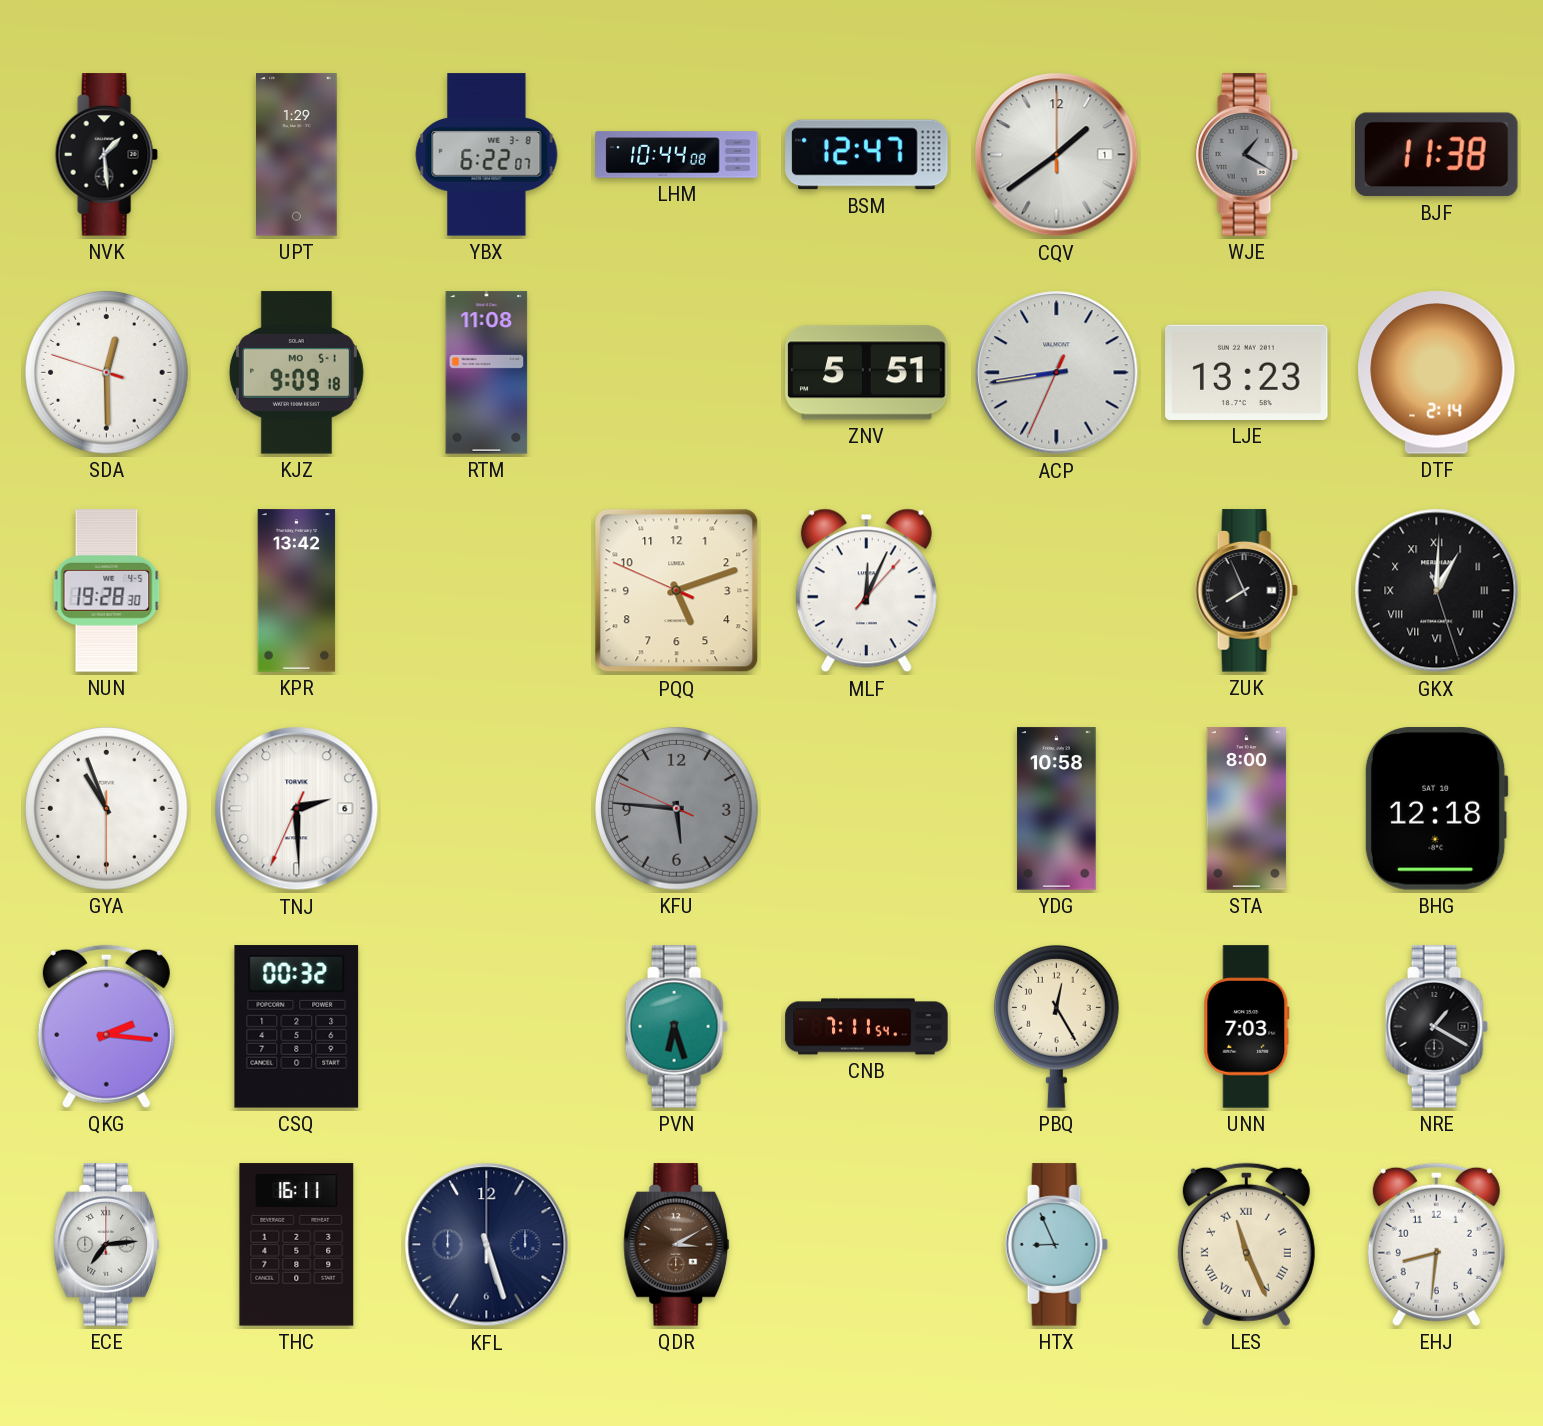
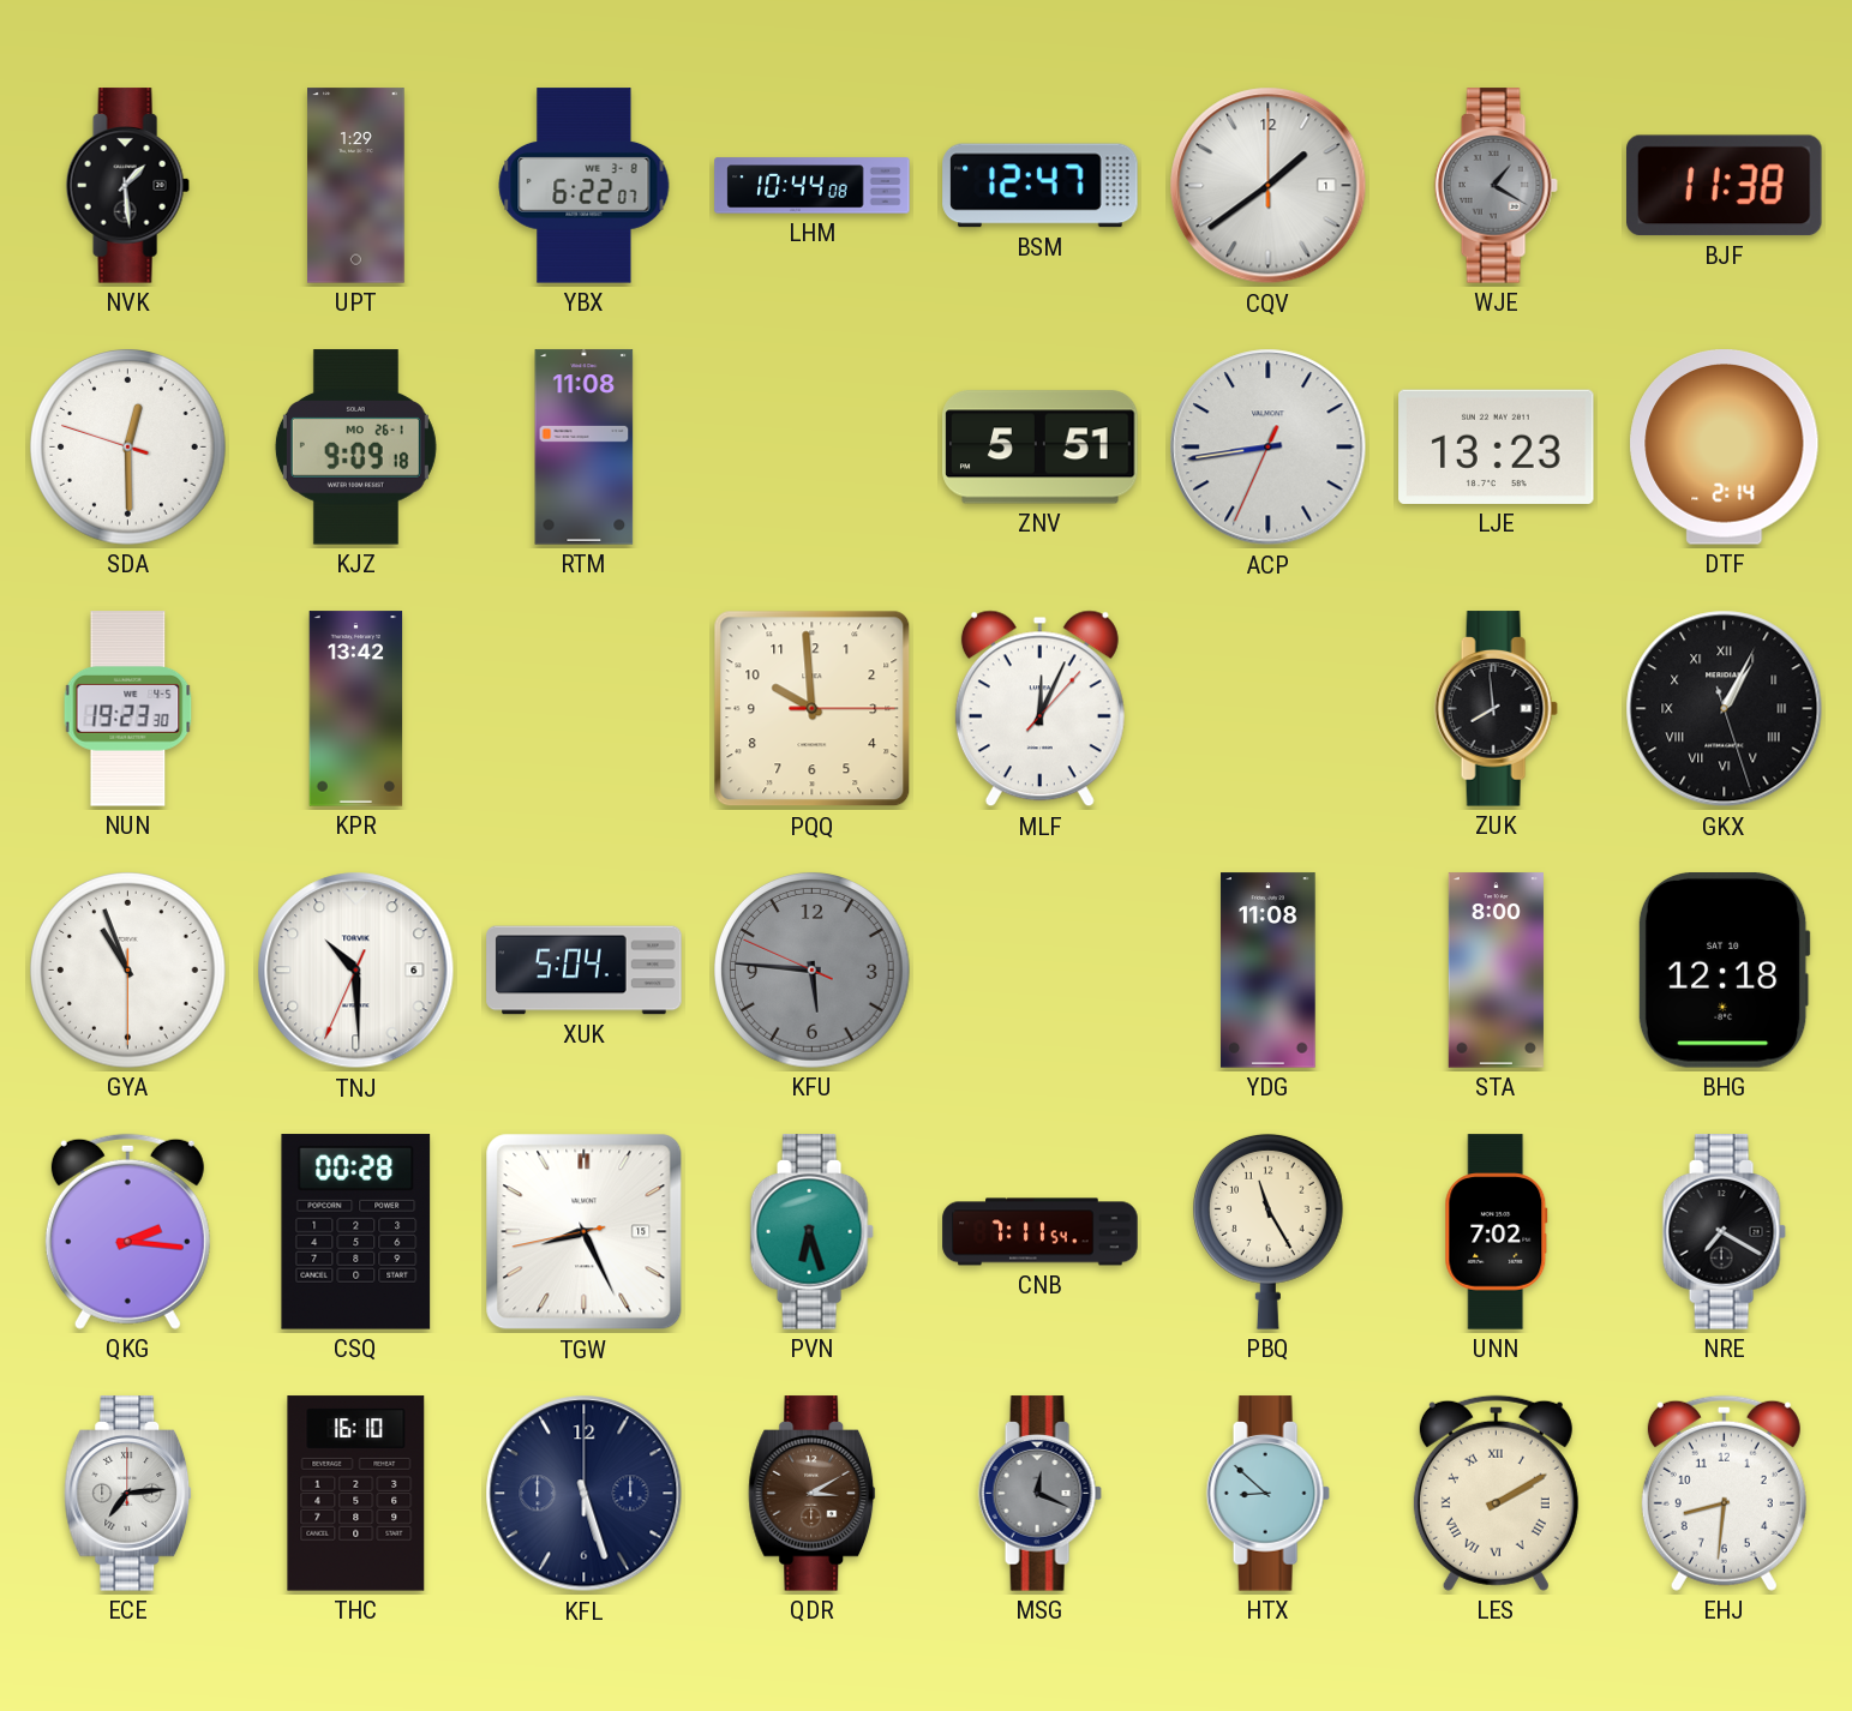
KJZ date: MO 5-1 -> MO 26-1
NUN: 19:28 -> 19:23
PQQ: 5:11 -> 9:59
ZUK: 7:56 -> 7:59
GKX: 1:00 -> 1:04
TNJ: 2:29 -> 10:29
XUK: none -> 5:04
YDG: 10:58 -> 11:08
CSQ: 00:32 -> 00:28
TGW: none -> 8:25
PBQ: 12:25 -> 11:25
UNN: 7:03 -> 7:02
NRE: 1:20 -> 7:20
THC: 16:11 -> 16:10
MSG: none -> 12:19
HTX: 8:56 -> 8:52
LES: 11:26 -> 2:10
